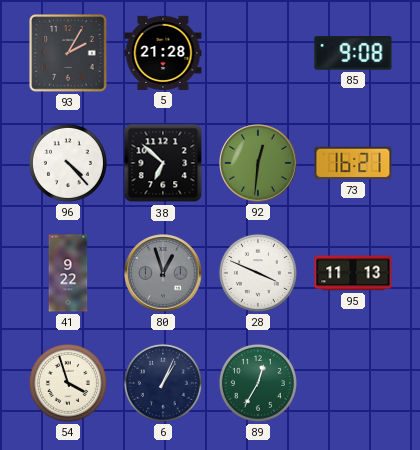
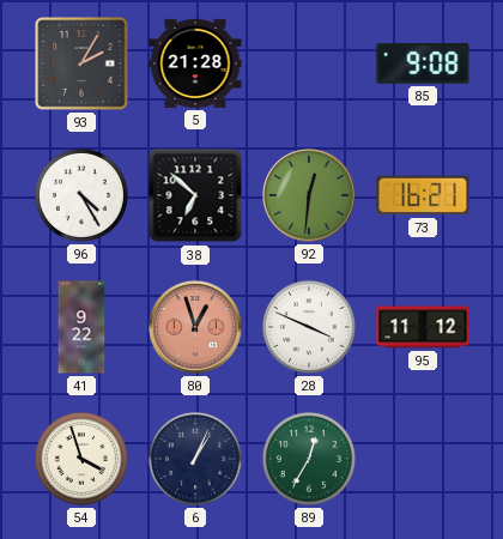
96: 4:23 -> 4:25
80 dial: grey -> salmon
95: 11:13 -> 11:12
